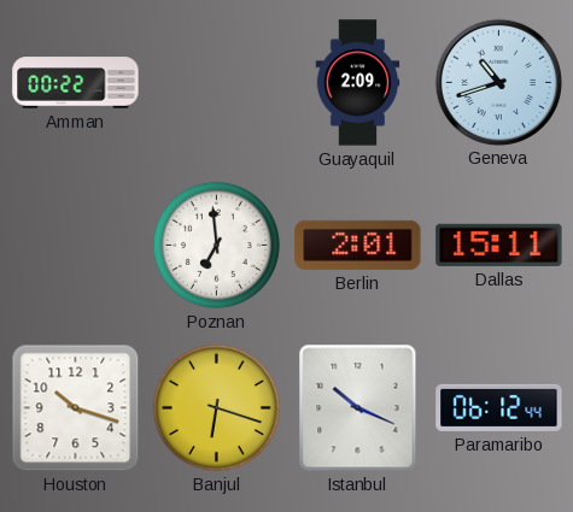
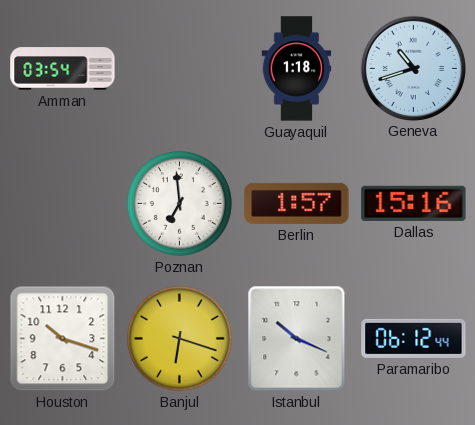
Amman: 00:22 -> 03:54
Guayaquil: 2:09 -> 1:18
Berlin: 2:01 -> 1:57
Dallas: 15:11 -> 15:16
